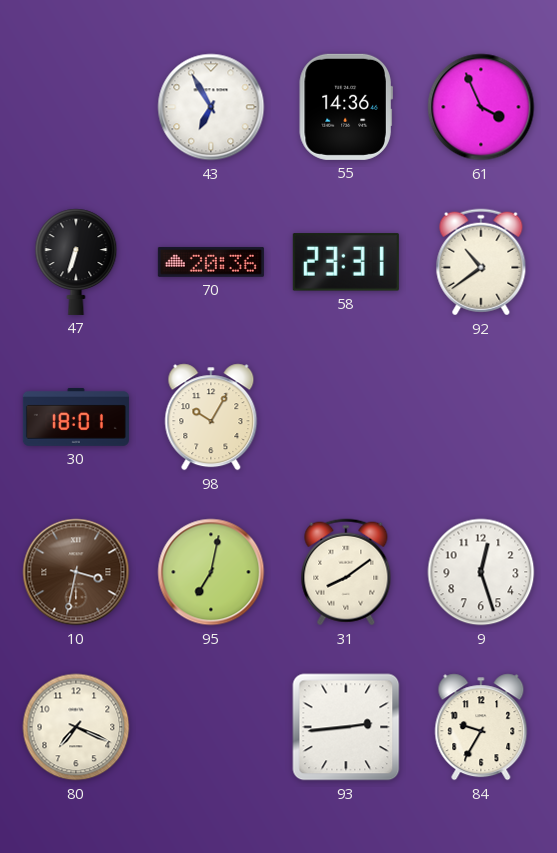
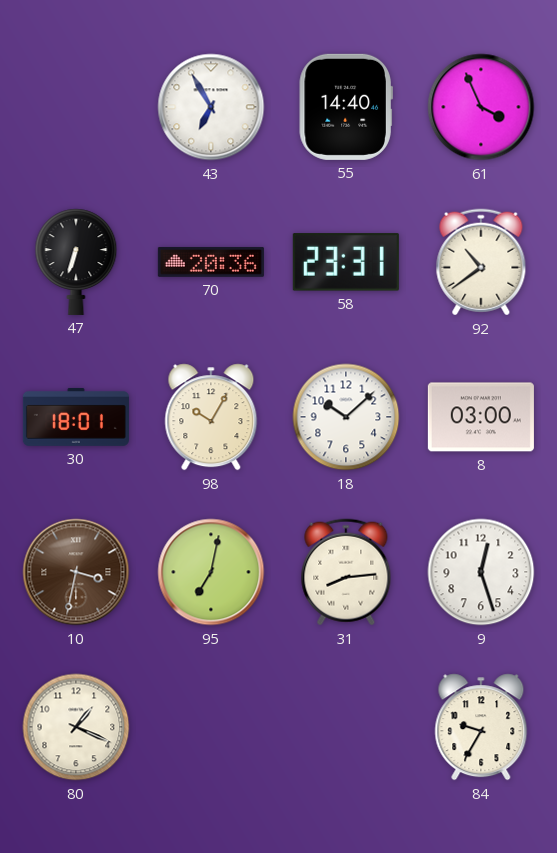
55: 14:36 -> 14:40
18: none -> 10:08
8: none -> 03:00
31: 8:09 -> 8:14
80: 7:19 -> 1:19
93: 2:44 -> none
